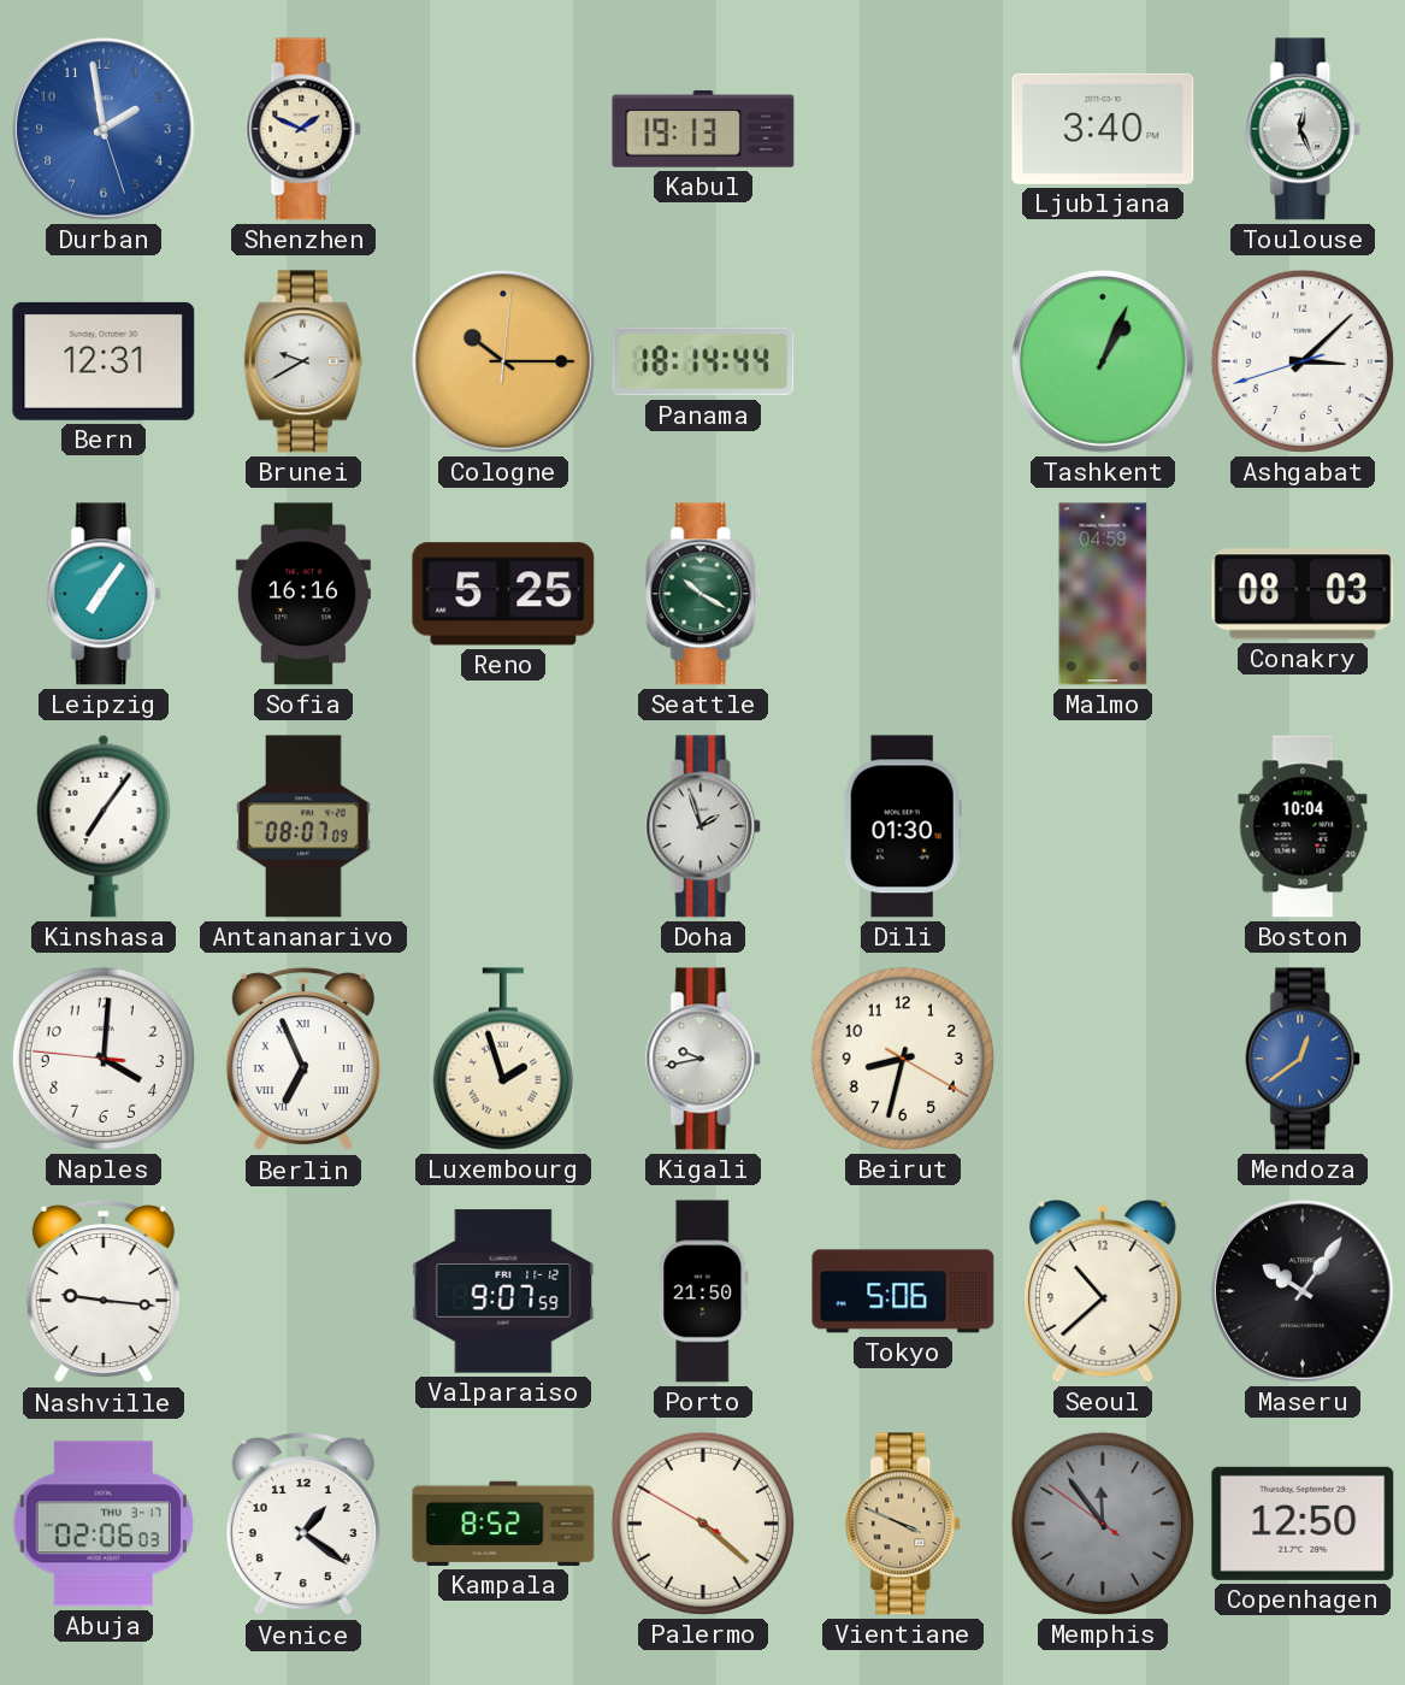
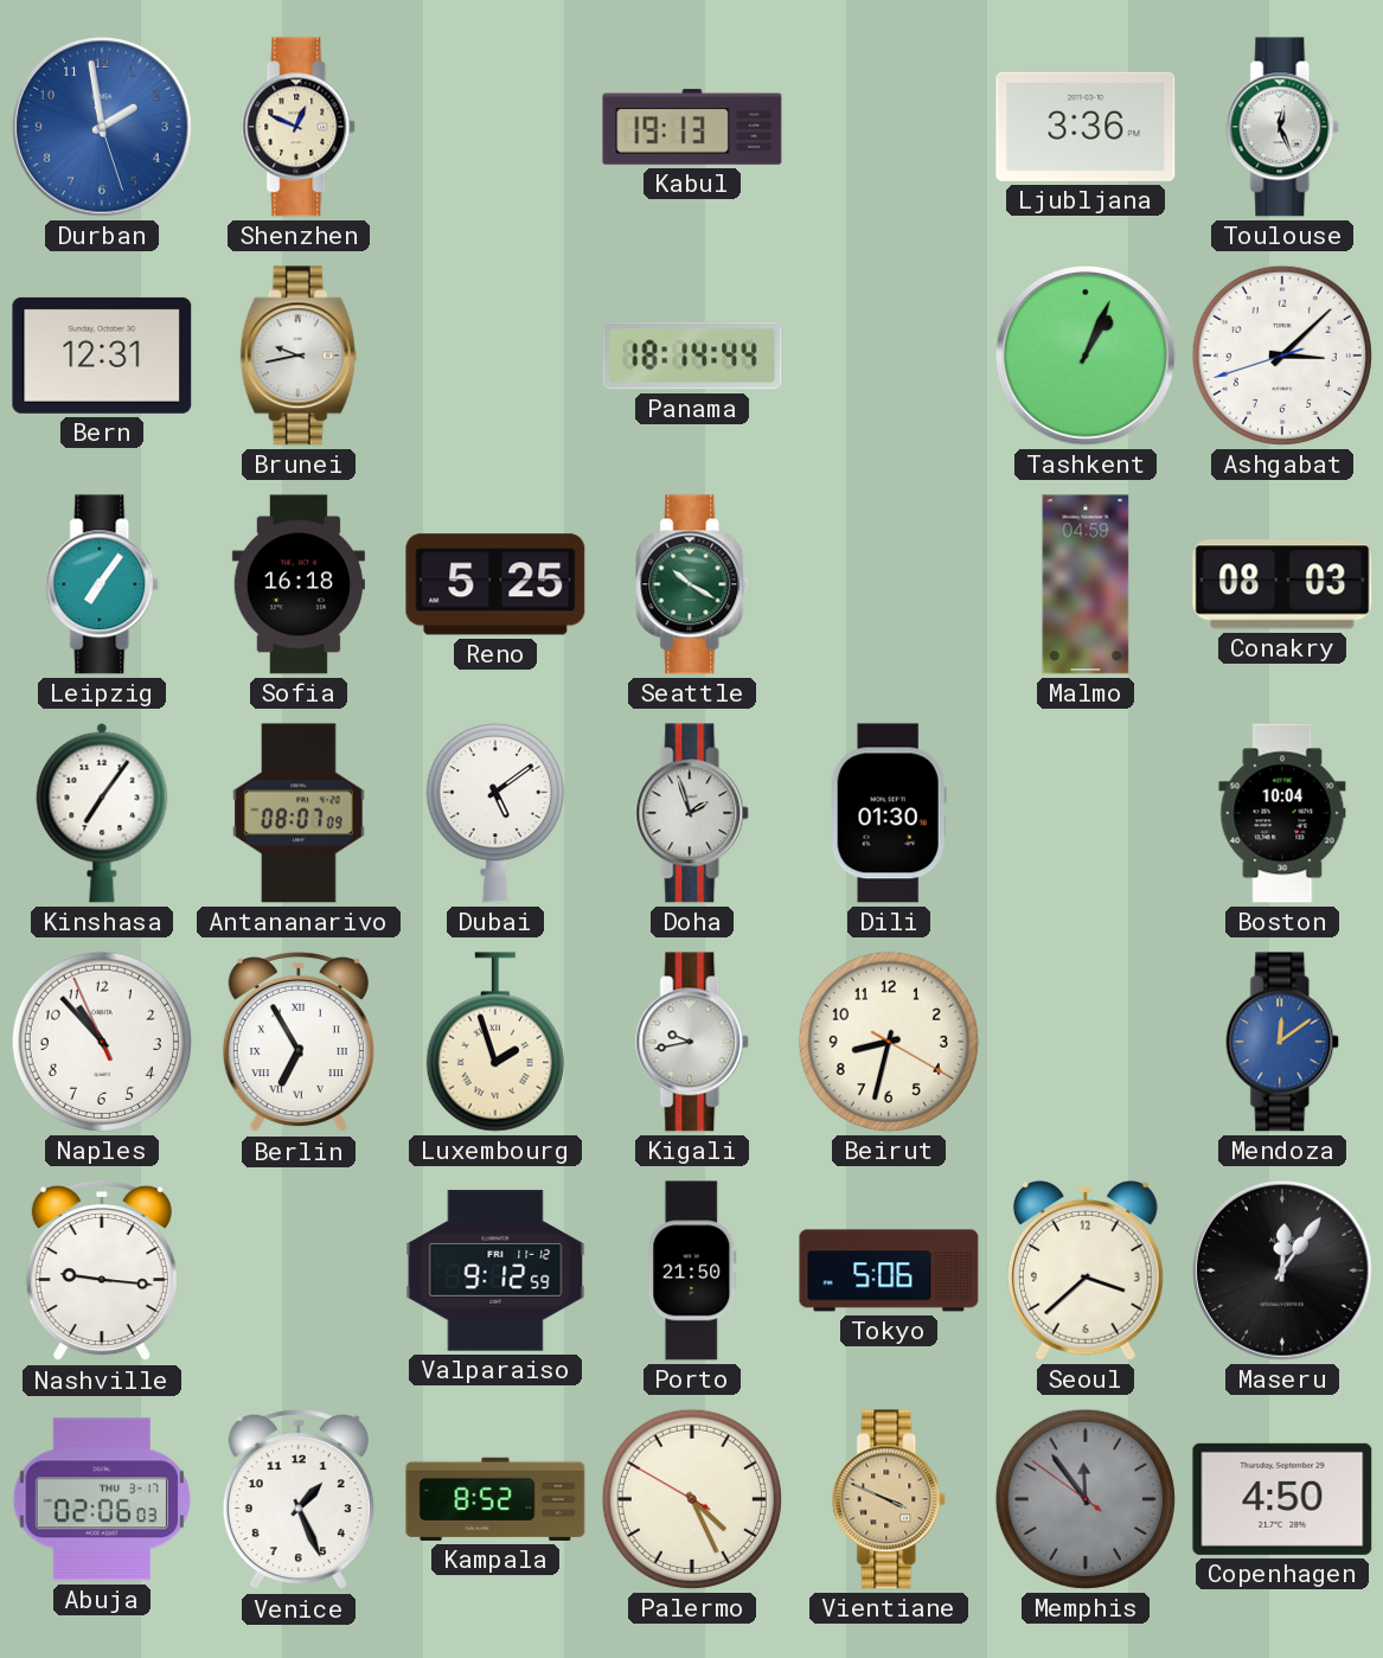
Shenzhen: 1:49 -> 12:49
Ljubljana: 3:40 -> 3:36
Brunei: 9:40 -> 9:43
Cologne: 10:15 -> none
Sofia: 16:16 -> 16:18
Dubai: none -> 5:09
Naples: 4:00 -> 10:52
Berlin: 6:56 -> 6:55
Mendoza: 12:39 -> 12:09
Valparaiso: 9:07 -> 9:12
Seoul: 10:38 -> 3:38
Maseru: 10:06 -> 12:06
Venice: 1:21 -> 1:26
Palermo: 4:21 -> 4:25
Copenhagen: 12:50 -> 4:50
